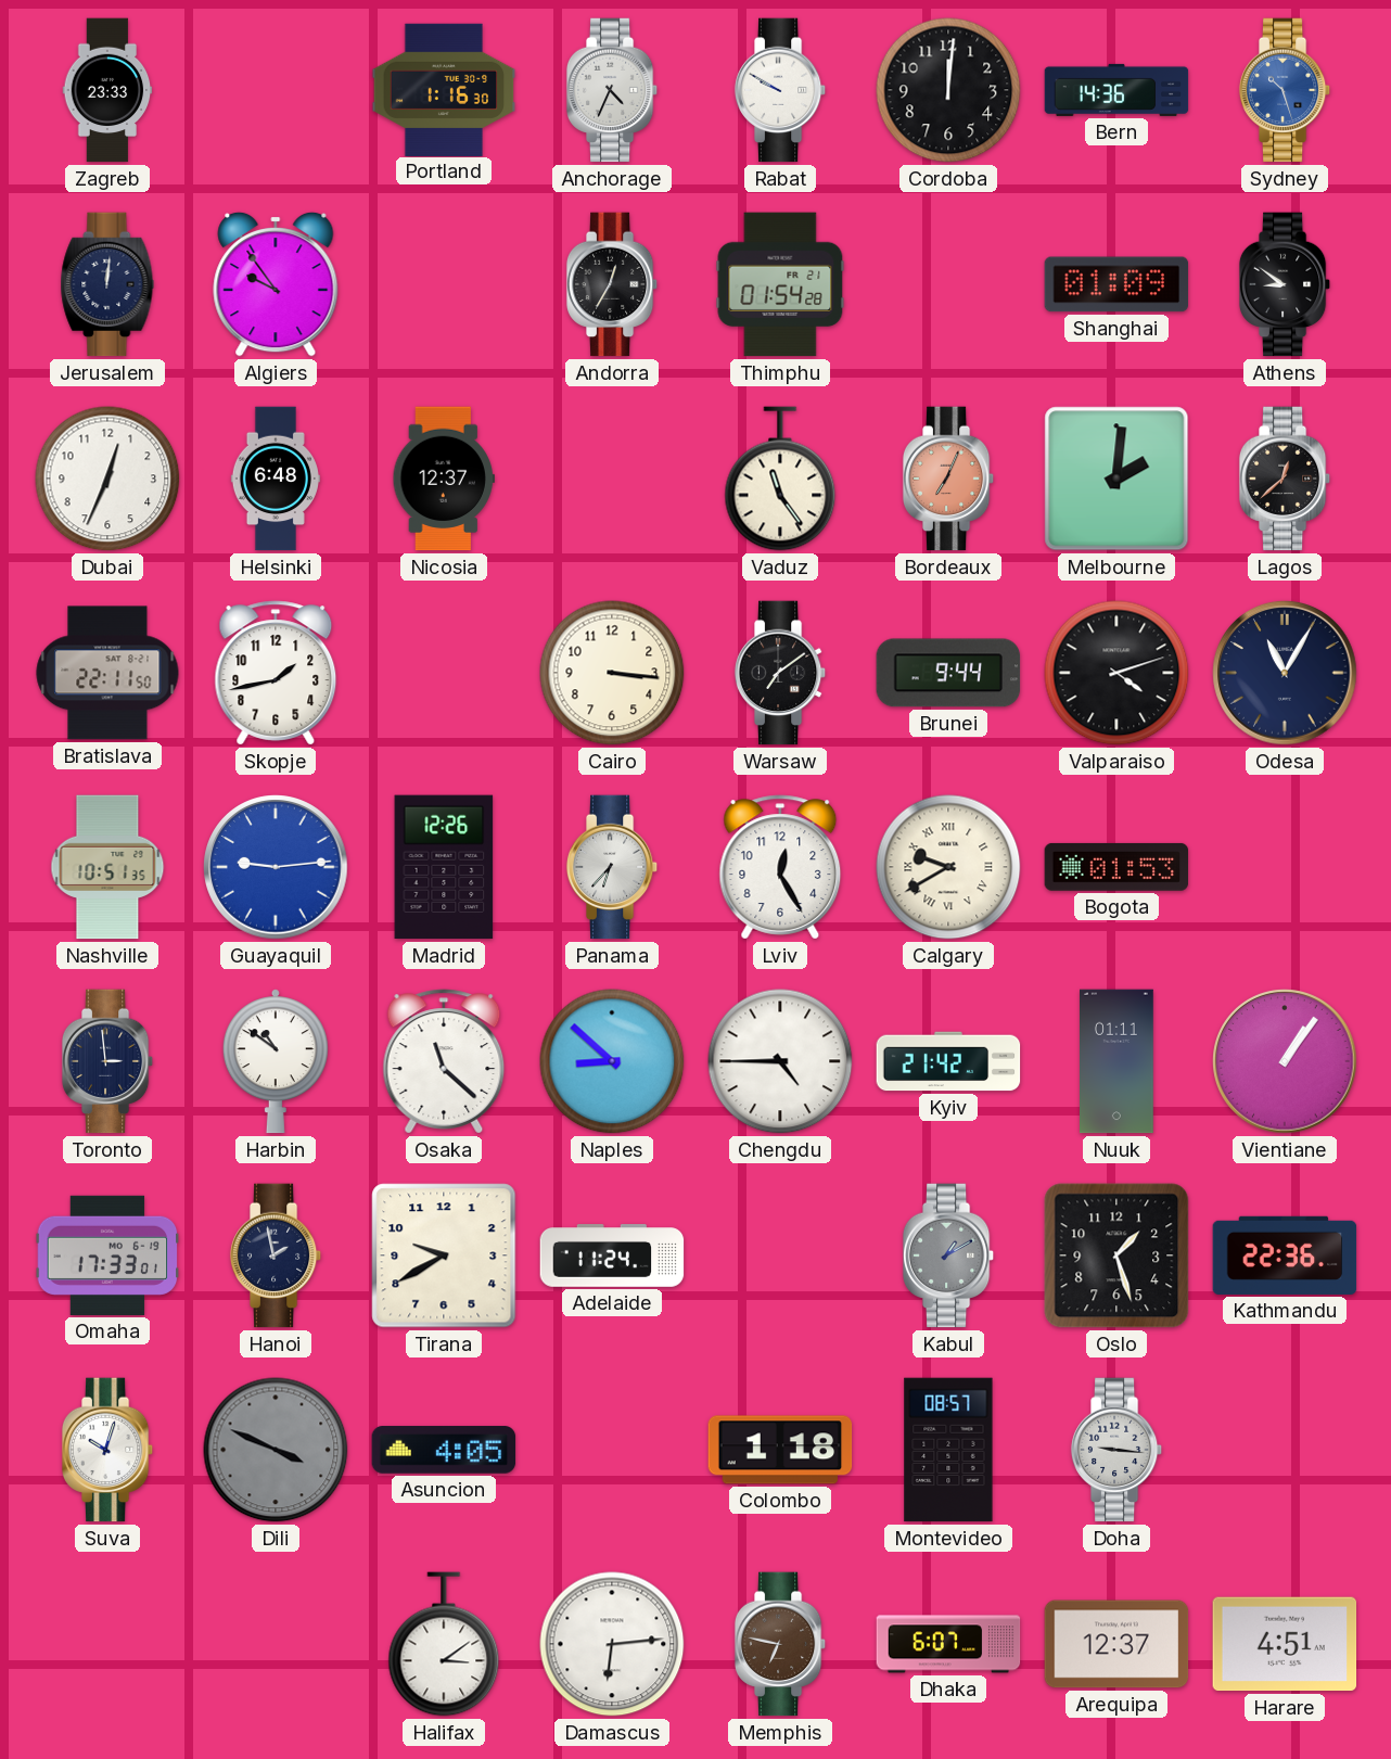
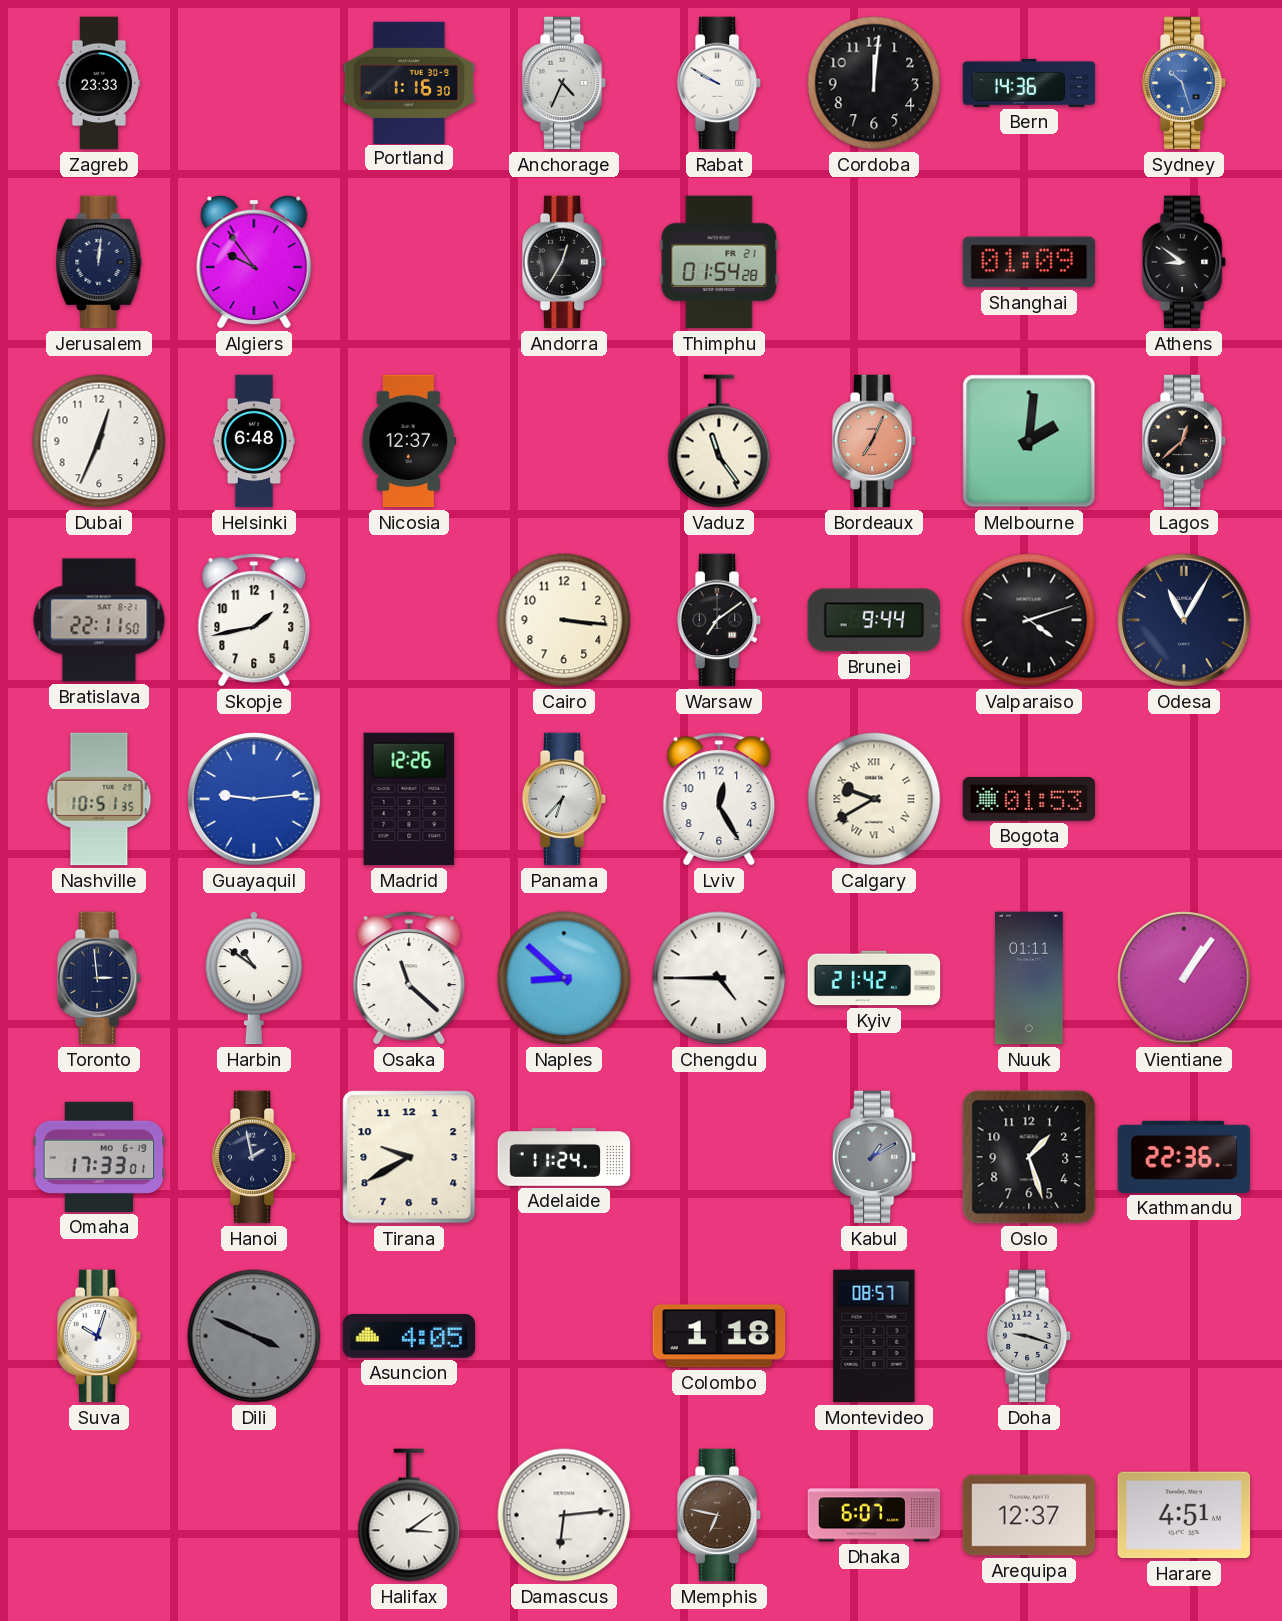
Doha: 9:16 -> 9:18
